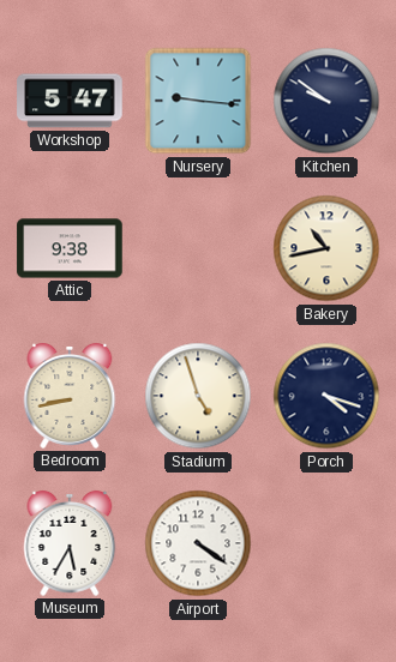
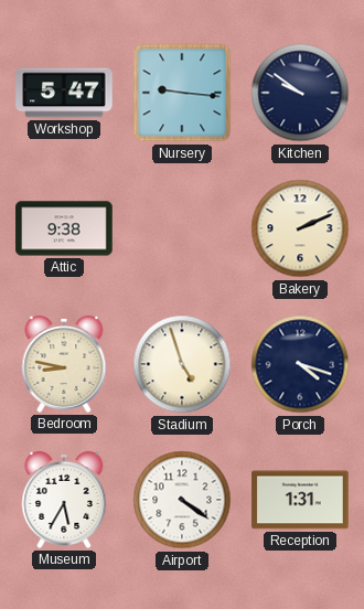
Bakery: 10:43 -> 2:11
Bedroom: 8:43 -> 8:47
Reception: none -> 1:31
